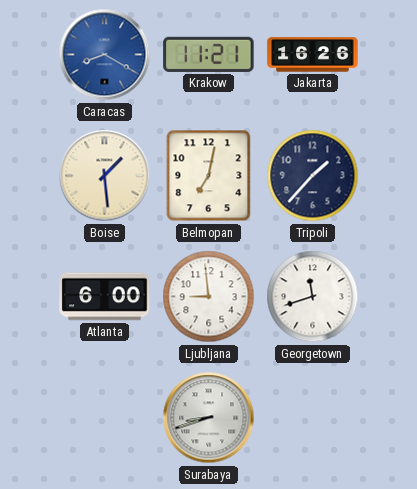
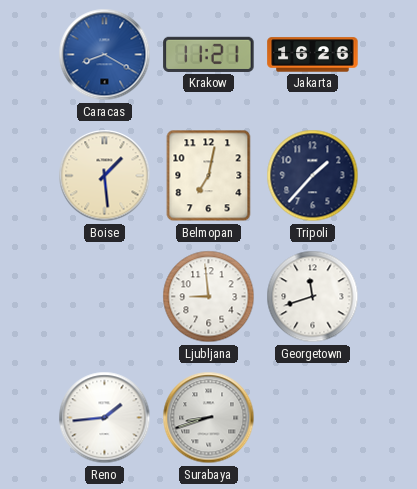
Atlanta: 6:00 -> none
Reno: none -> 1:44
